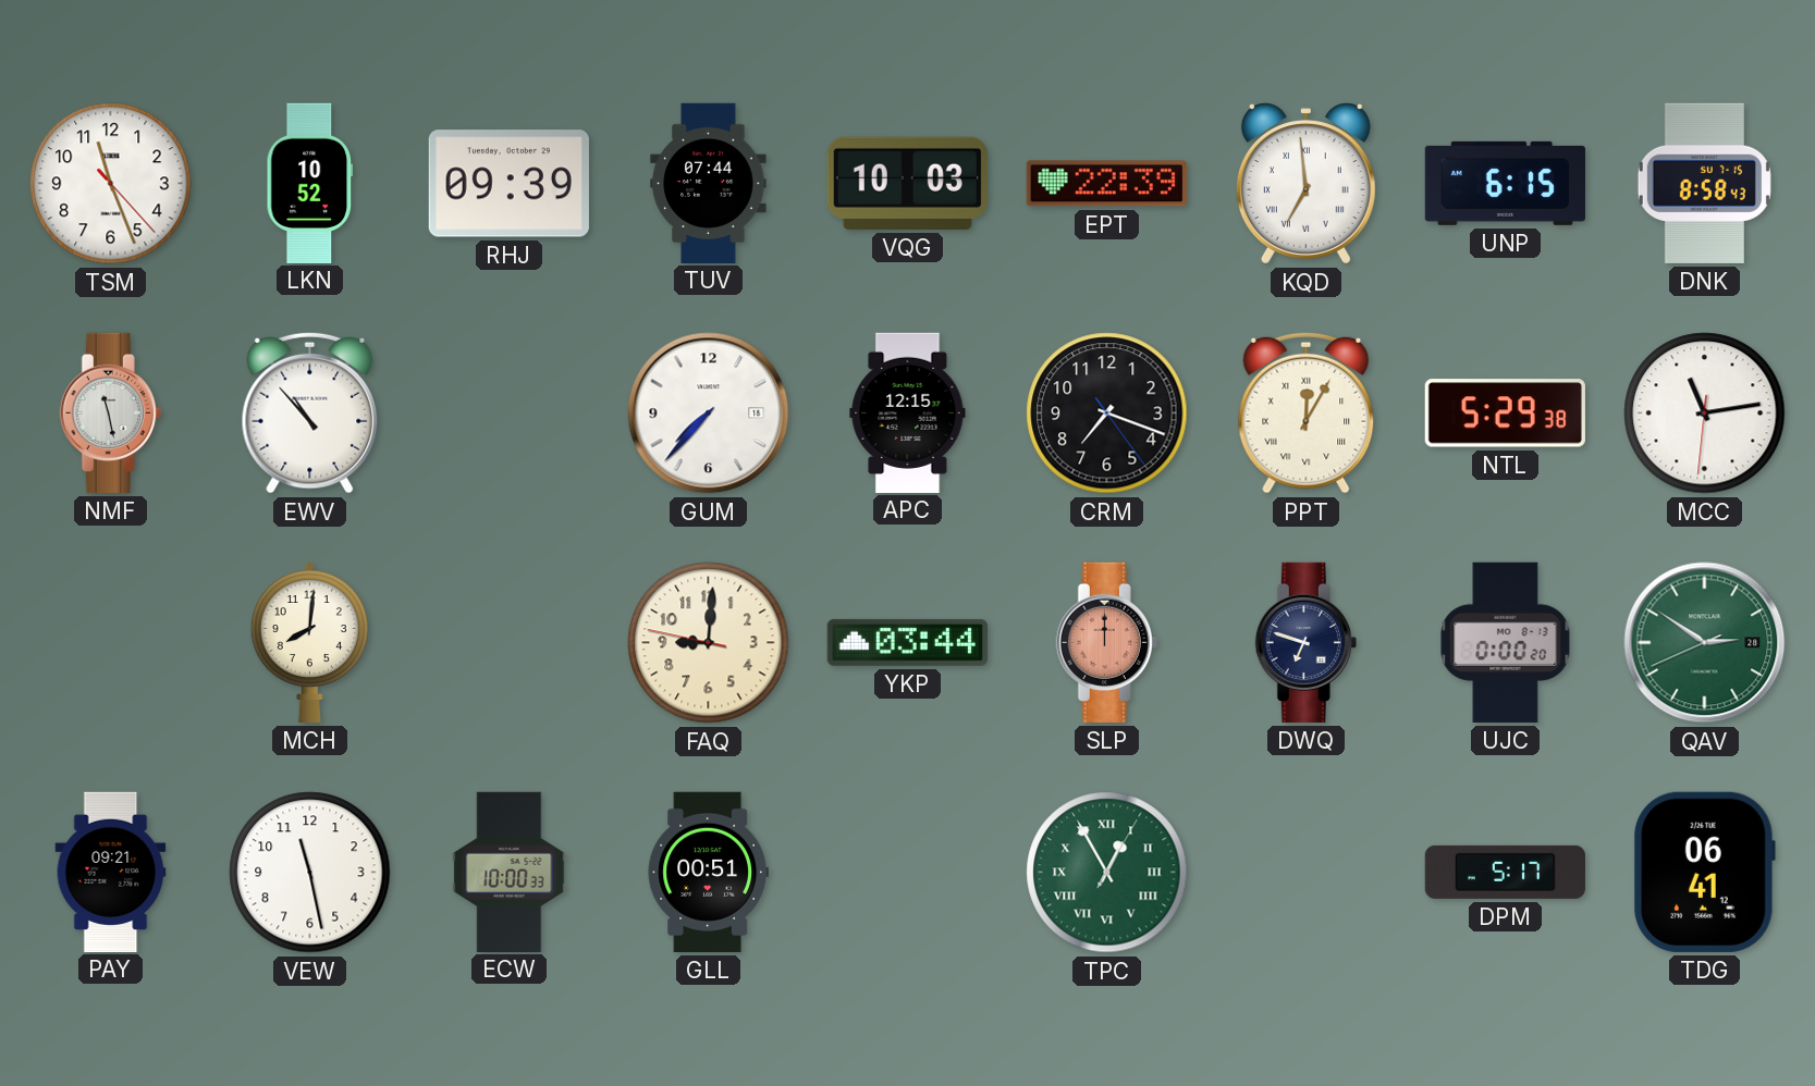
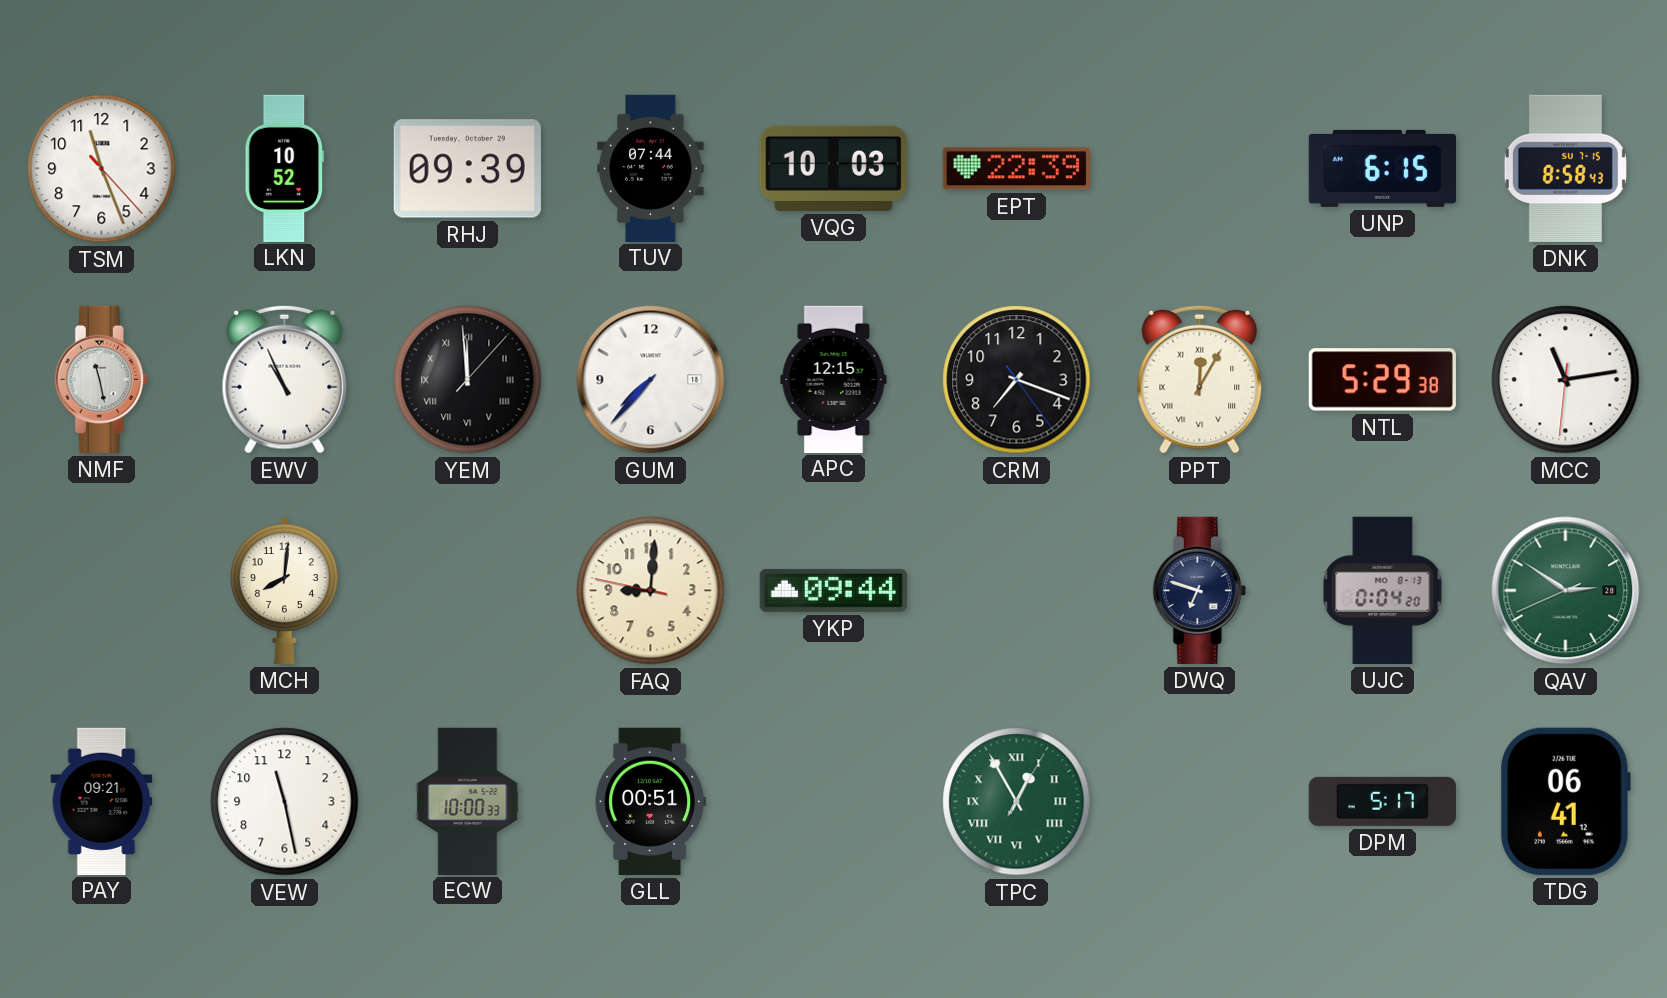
KQD: 6:59 -> none
EWV: 10:53 -> 10:56
YEM: none -> 11:59
YKP: 03:44 -> 09:44
SLP: 12:00 -> none
UJC: 0:00 -> 0:04
